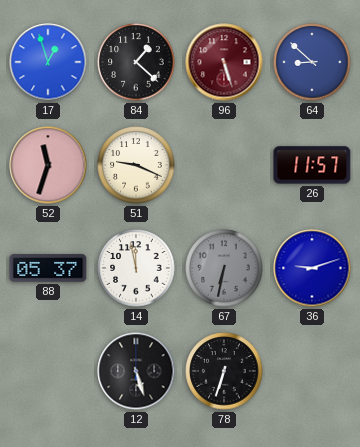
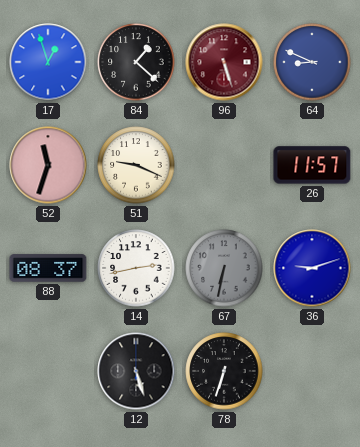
64: 8:52 -> 8:49
88: 05:37 -> 08:37
14: 11:58 -> 2:43
